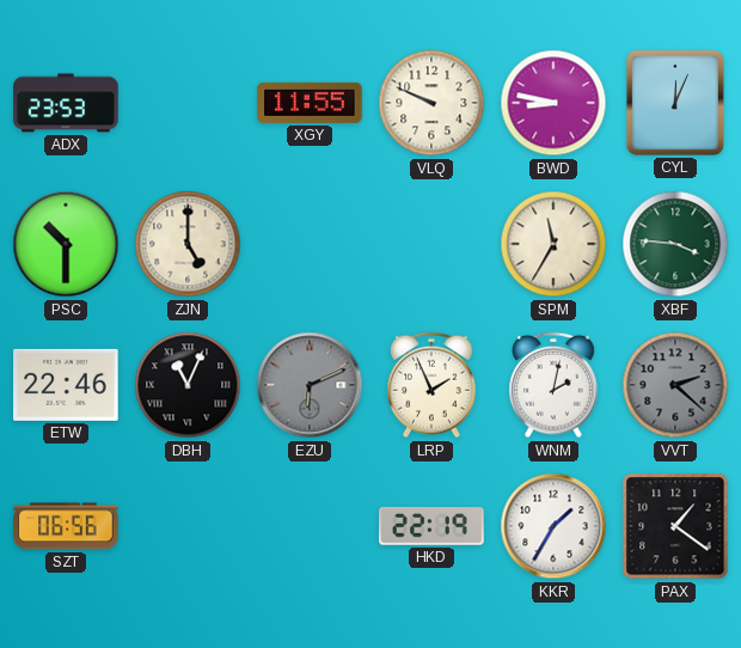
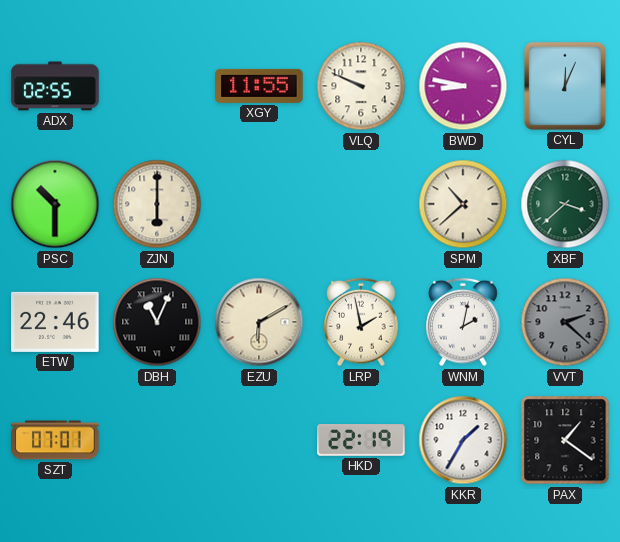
ADX: 23:53 -> 02:55
ZJN: 5:00 -> 6:00
SPM: 11:35 -> 10:38
XBF: 3:46 -> 3:38
EZU: 6:11 -> 6:10
EZU dial: grey -> cream
LRP: 1:56 -> 1:58
SZT: 06:56 -> 07:01
